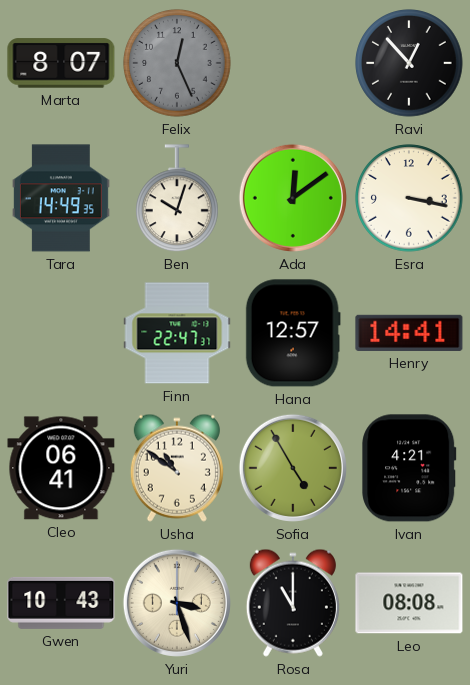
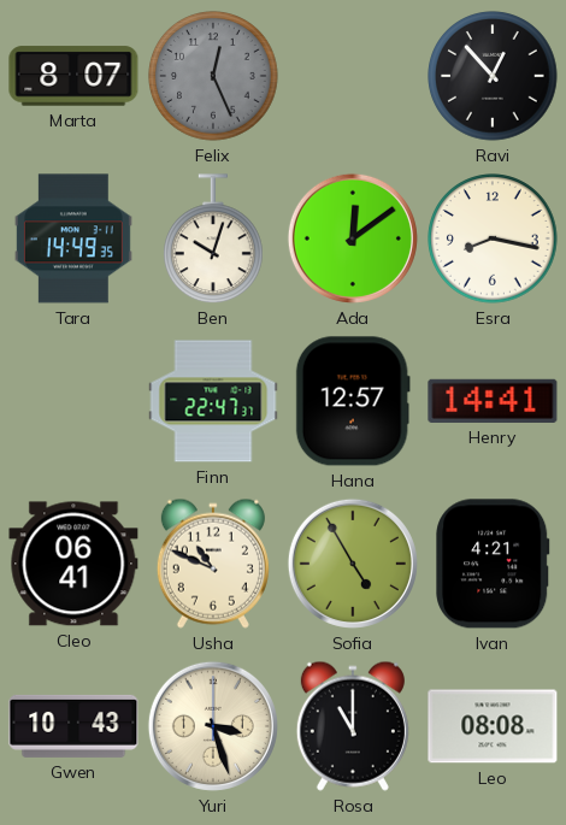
Esra: 3:17 -> 8:17
Usha: 10:51 -> 10:49
